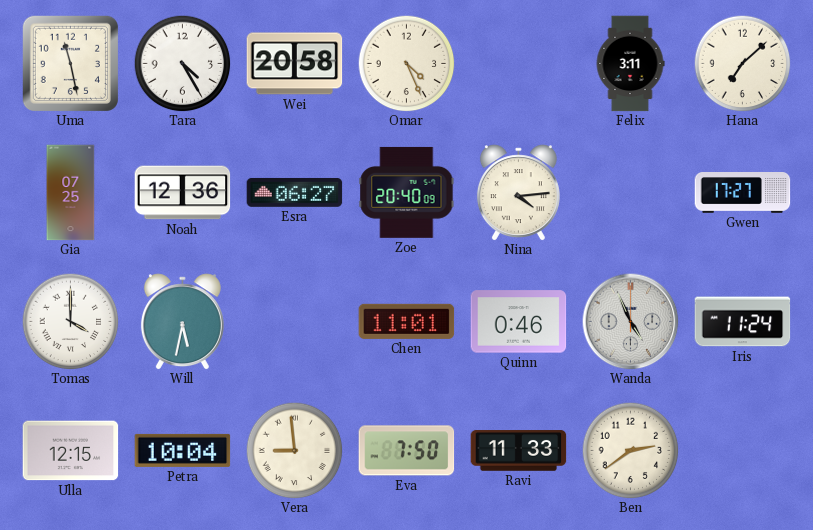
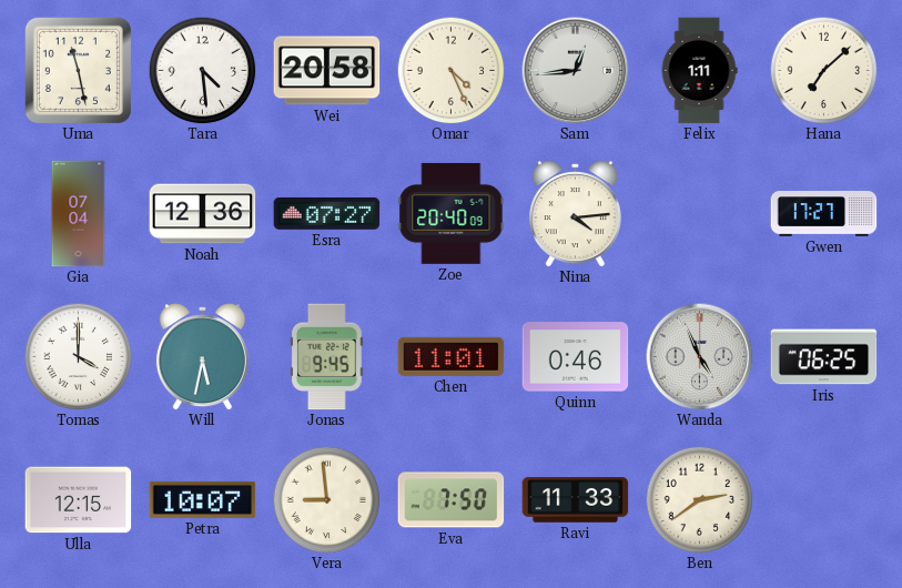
Tara: 4:25 -> 4:29
Sam: none -> 12:44
Felix: 3:11 -> 1:11
Gia: 07:25 -> 07:04
Esra: 06:27 -> 07:27
Jonas: none -> 9:45
Iris: 11:24 -> 06:25
Petra: 10:04 -> 10:07
